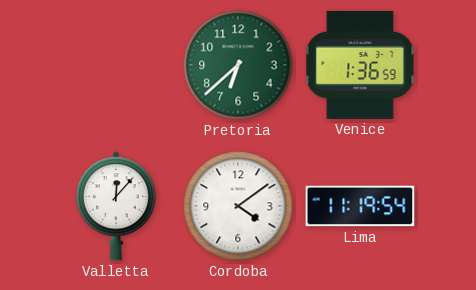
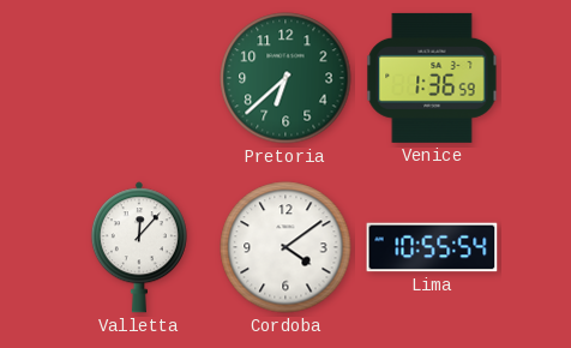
Lima: 11:19 -> 10:55
